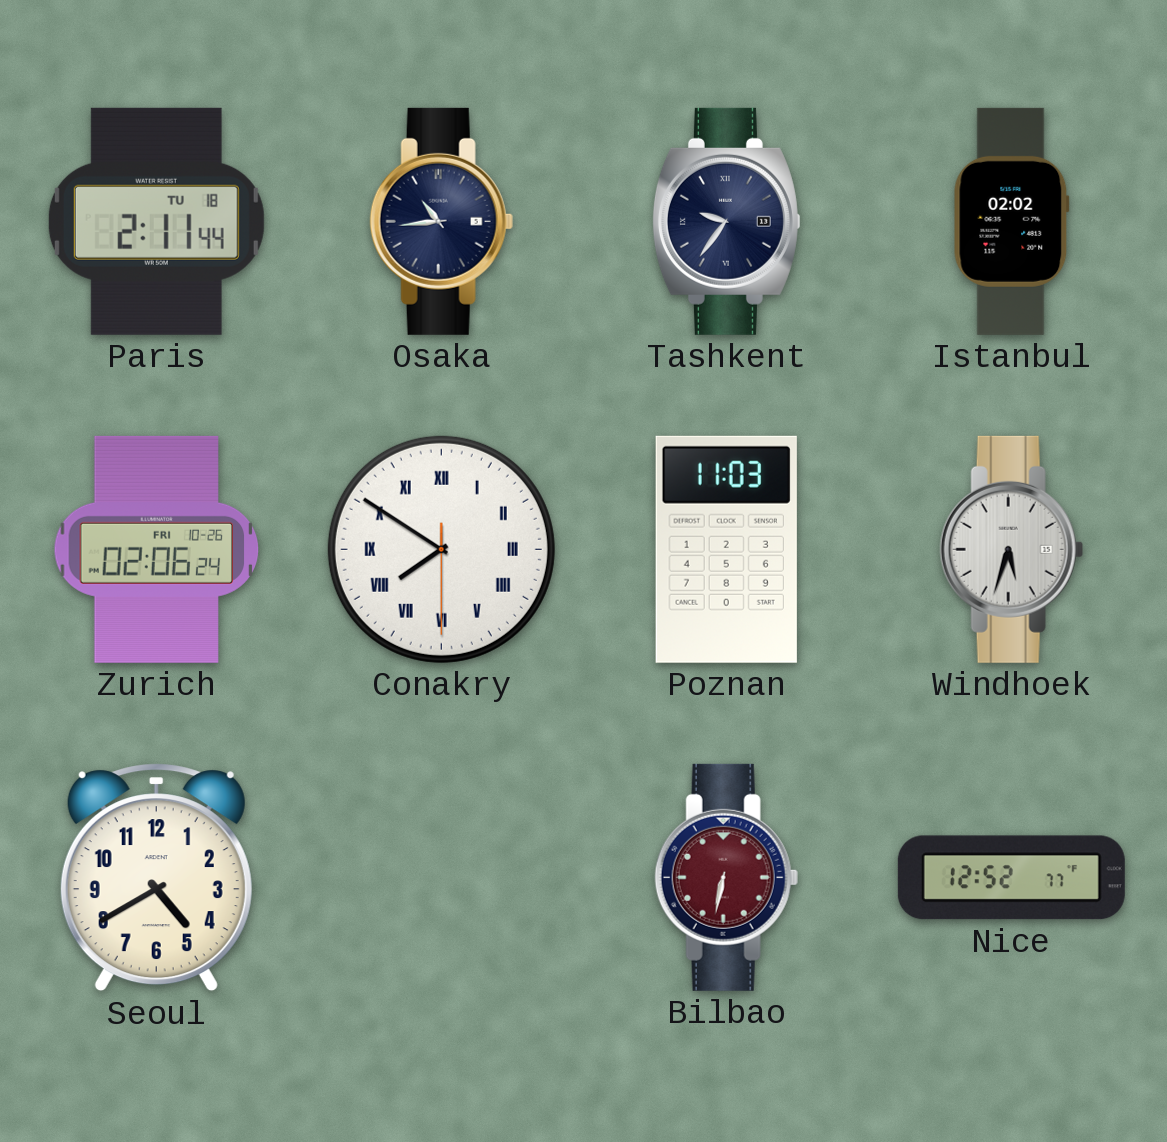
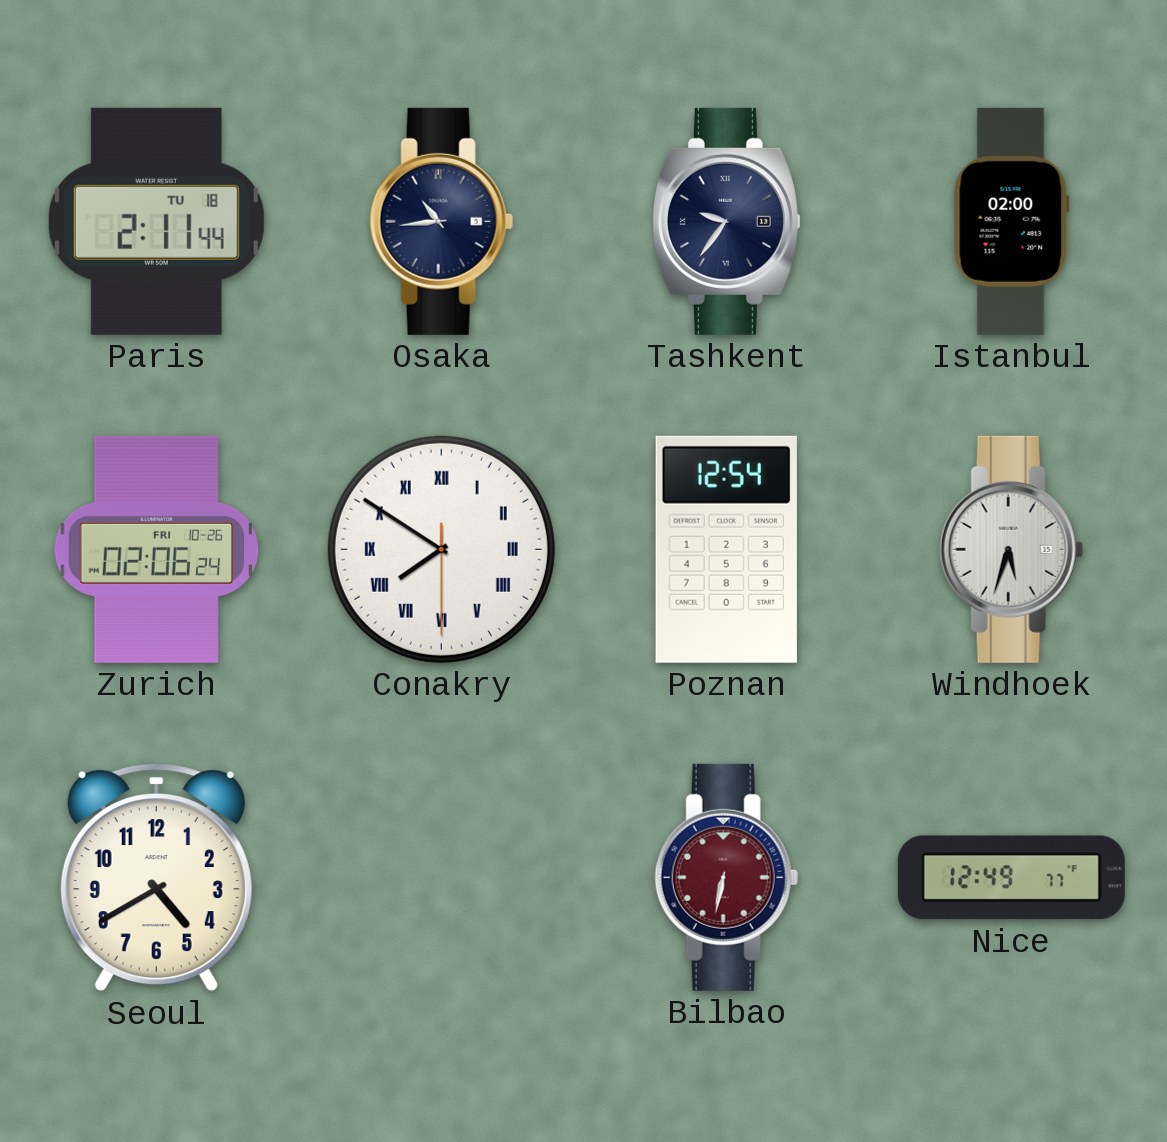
Istanbul: 02:02 -> 02:00
Poznan: 11:03 -> 12:54
Nice: 12:52 -> 12:49
